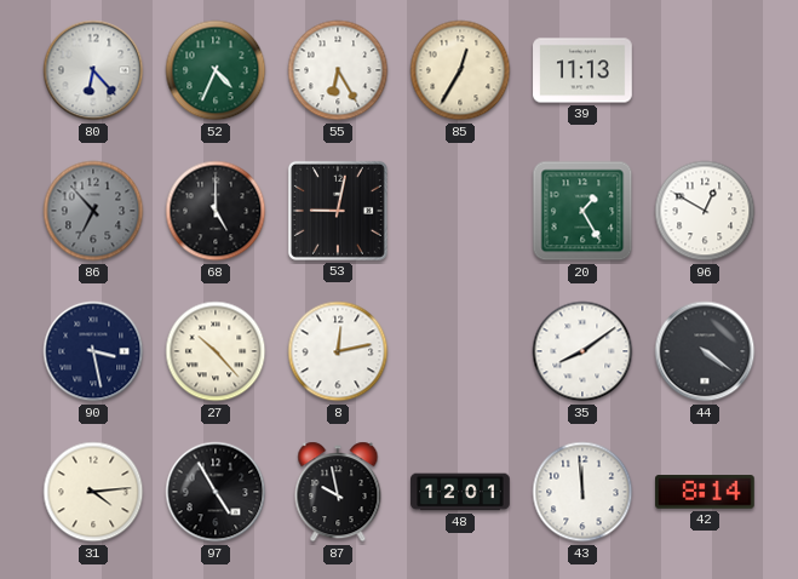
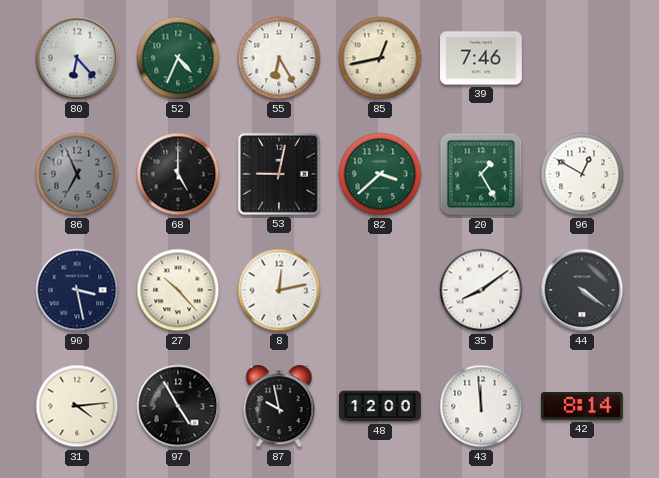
85: 12:35 -> 12:43
39: 11:13 -> 7:46
86: 6:53 -> 6:56
82: none -> 3:38
48: 12:01 -> 12:00
